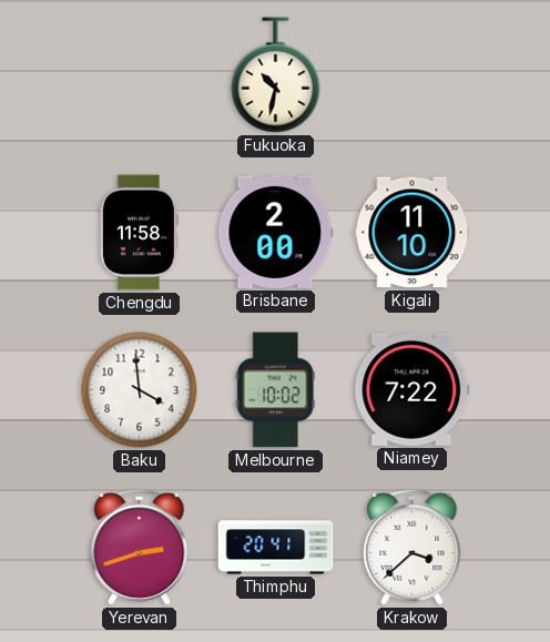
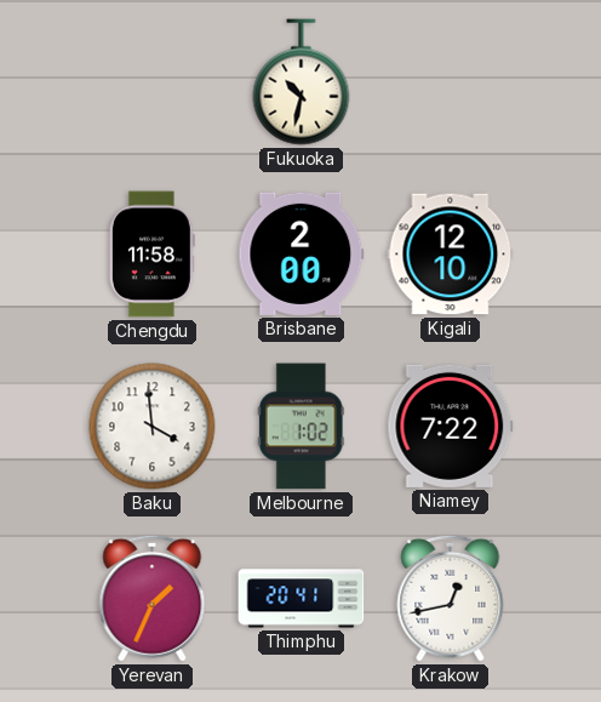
Kigali: 11:10 -> 12:10
Melbourne: 10:02 -> 1:02
Yerevan: 2:42 -> 1:34
Krakow: 3:38 -> 12:43
